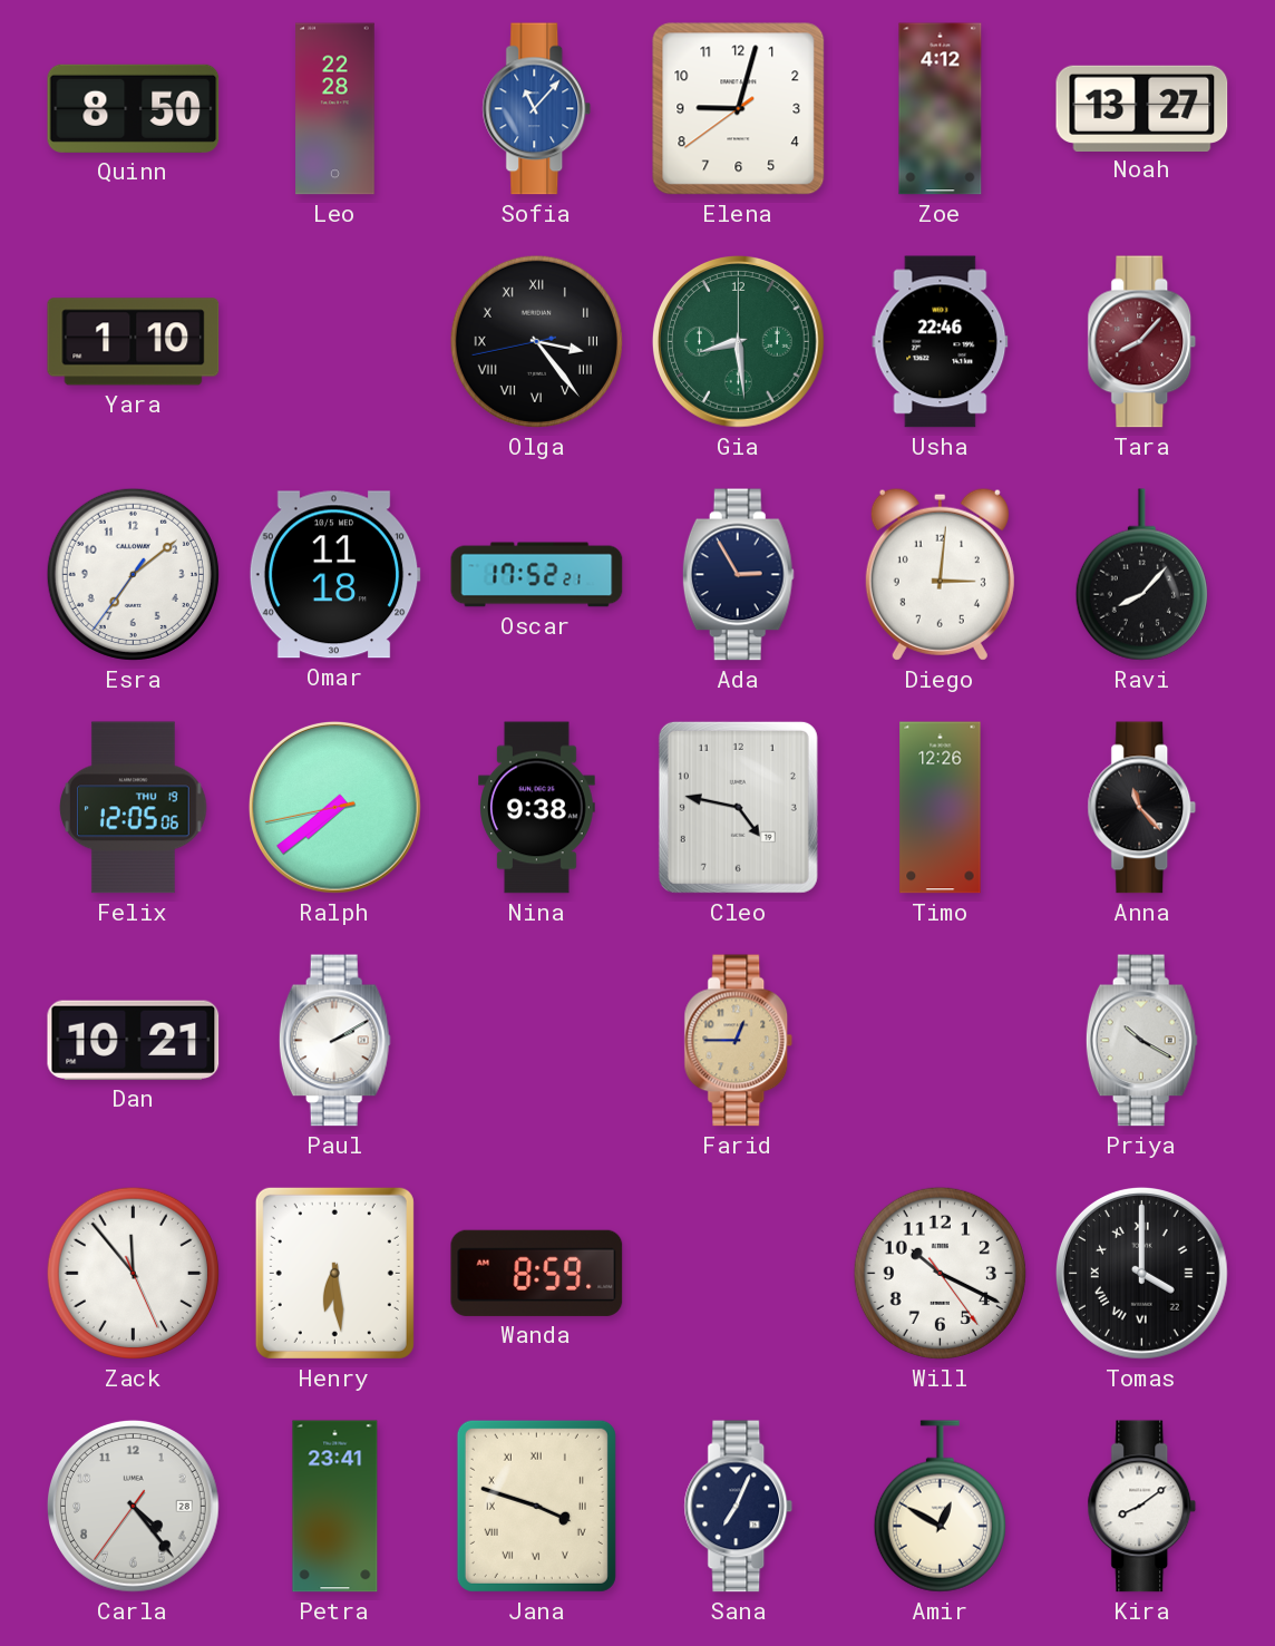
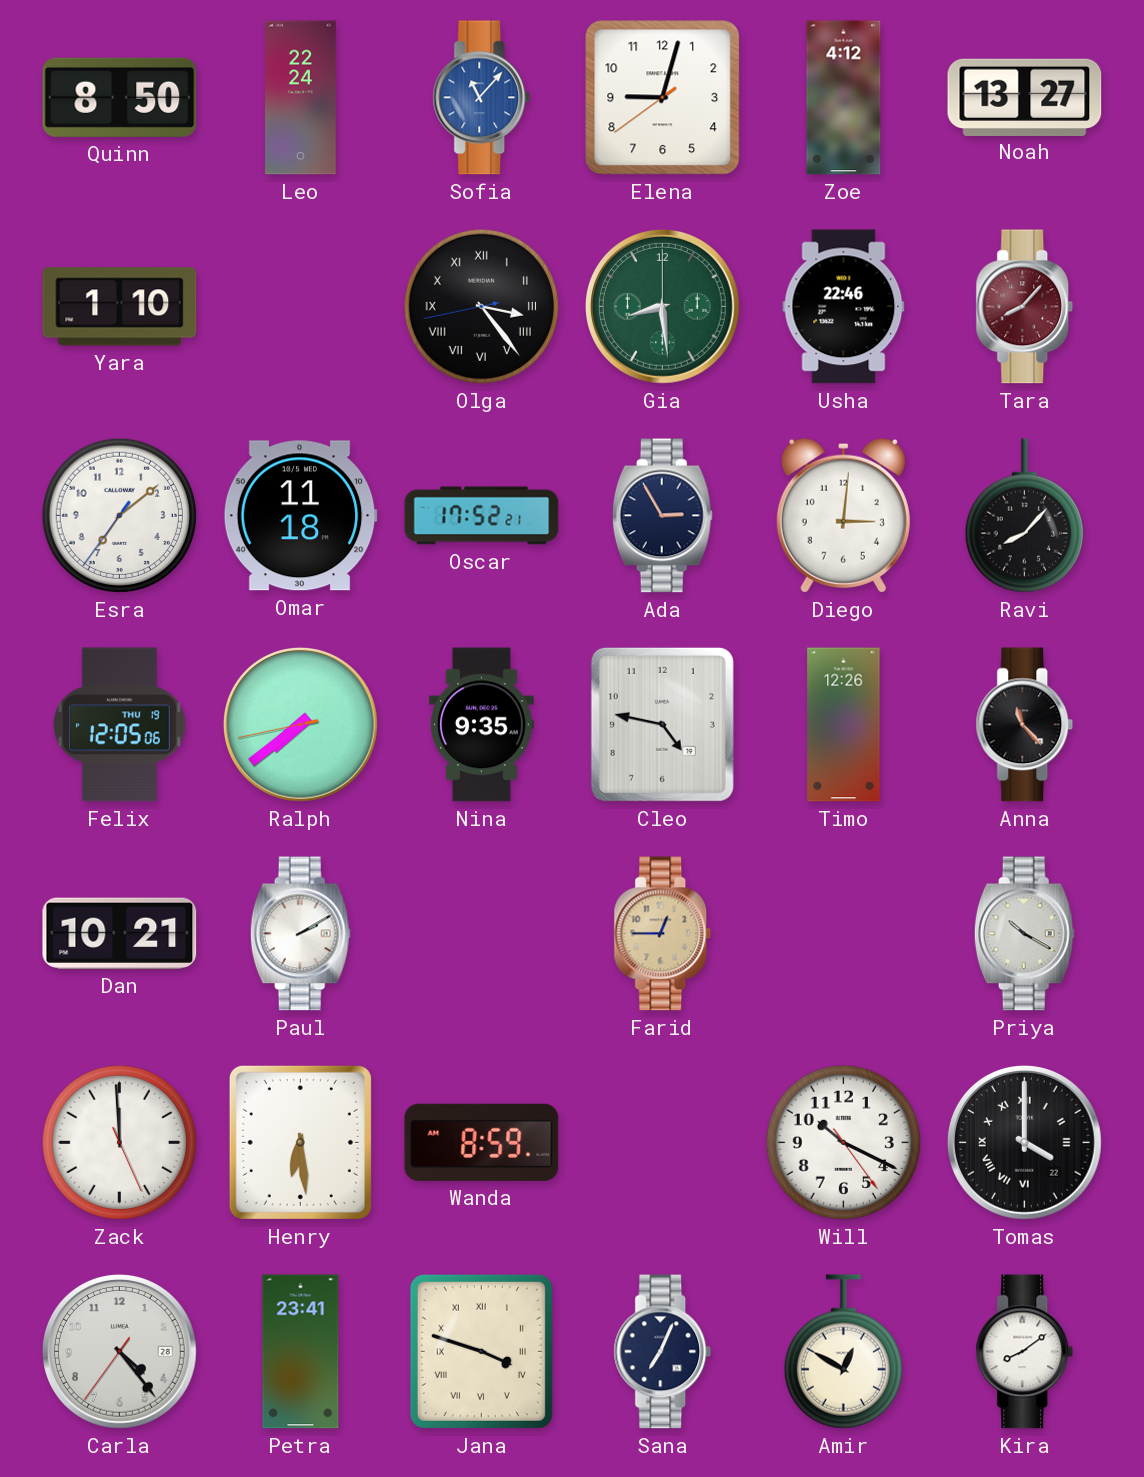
Leo: 22:28 -> 22:24
Nina: 9:38 -> 9:35
Zack: 11:53 -> 11:59
